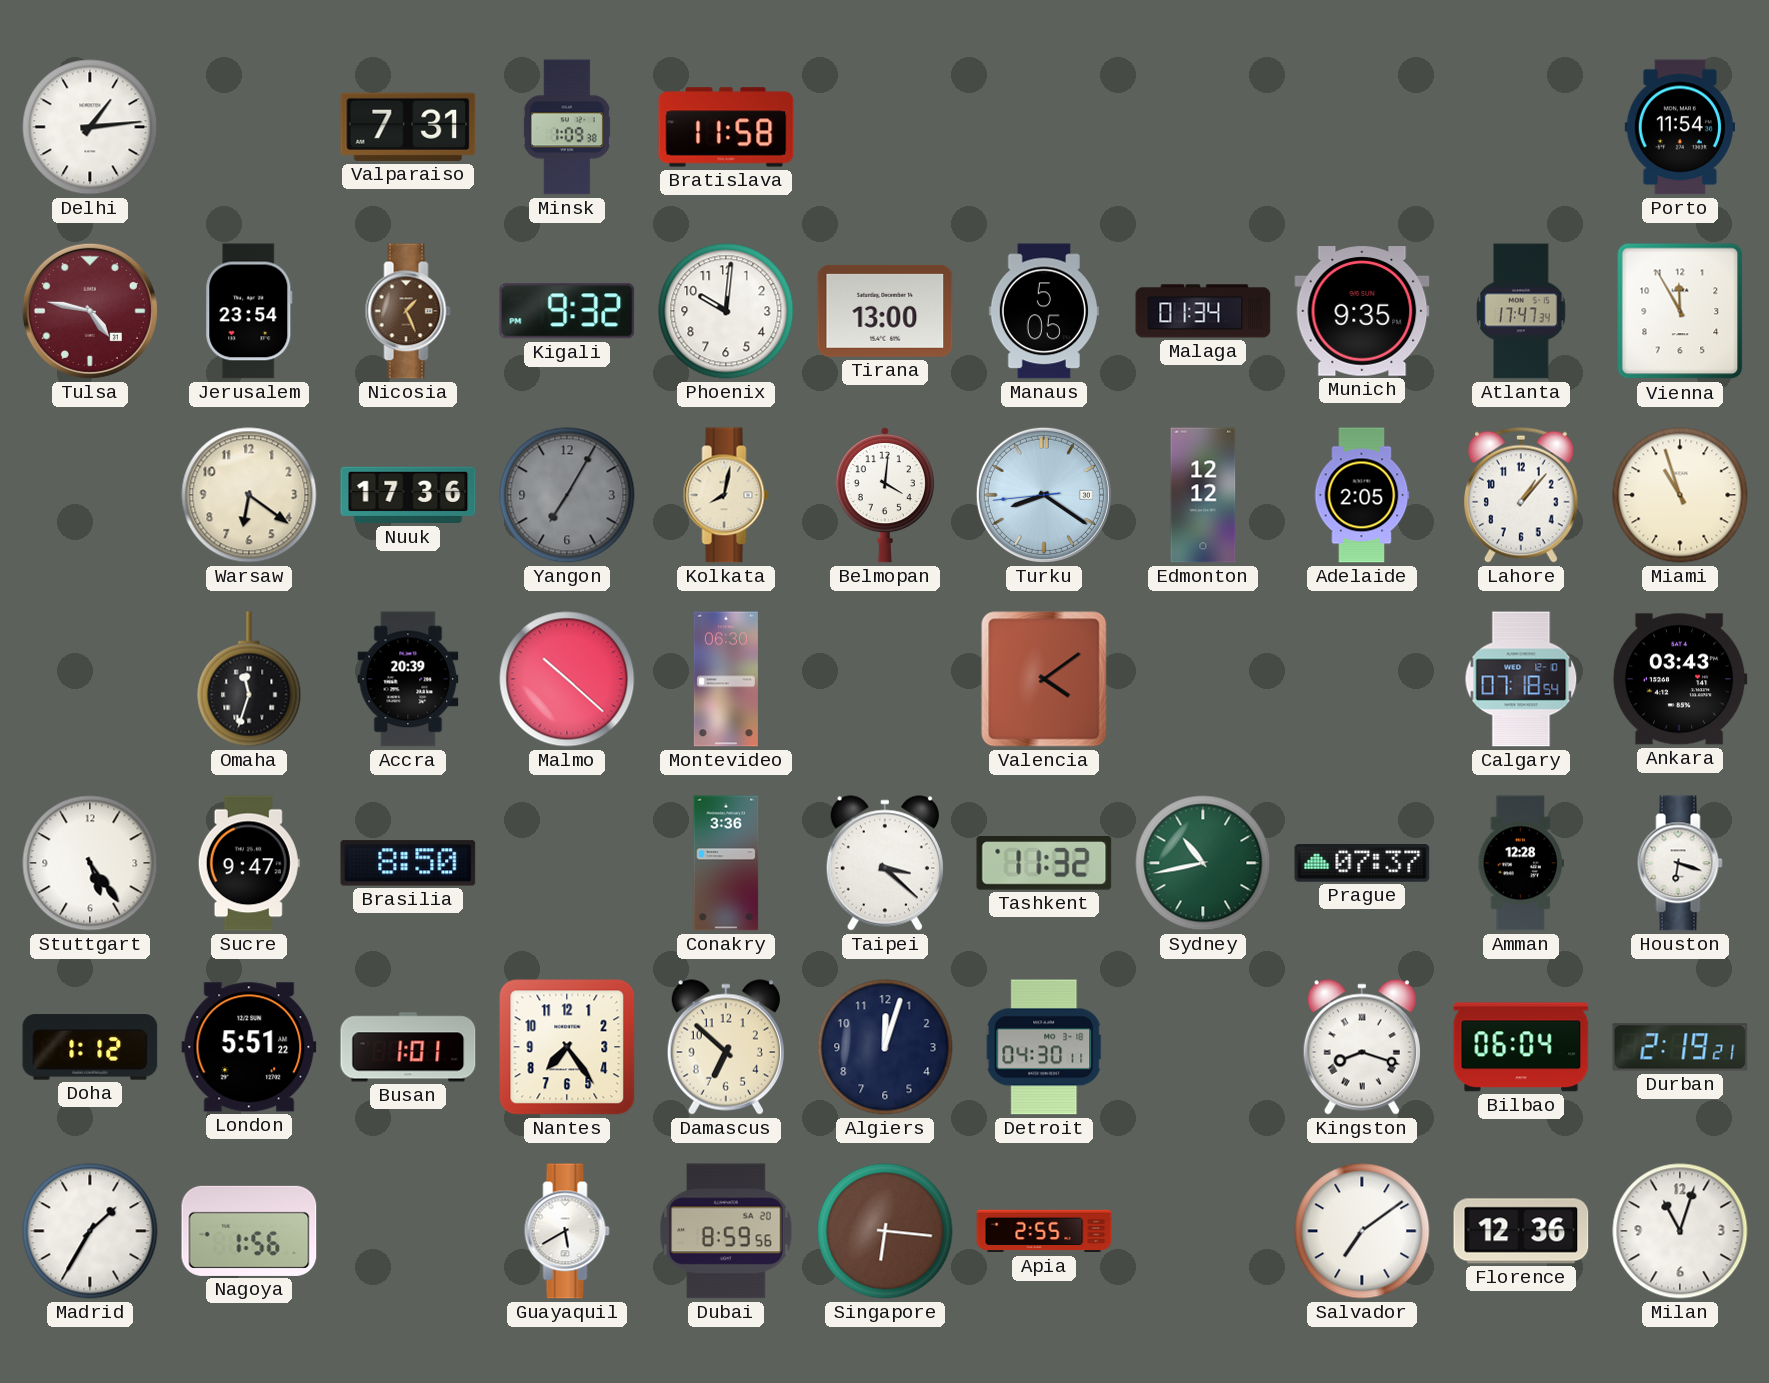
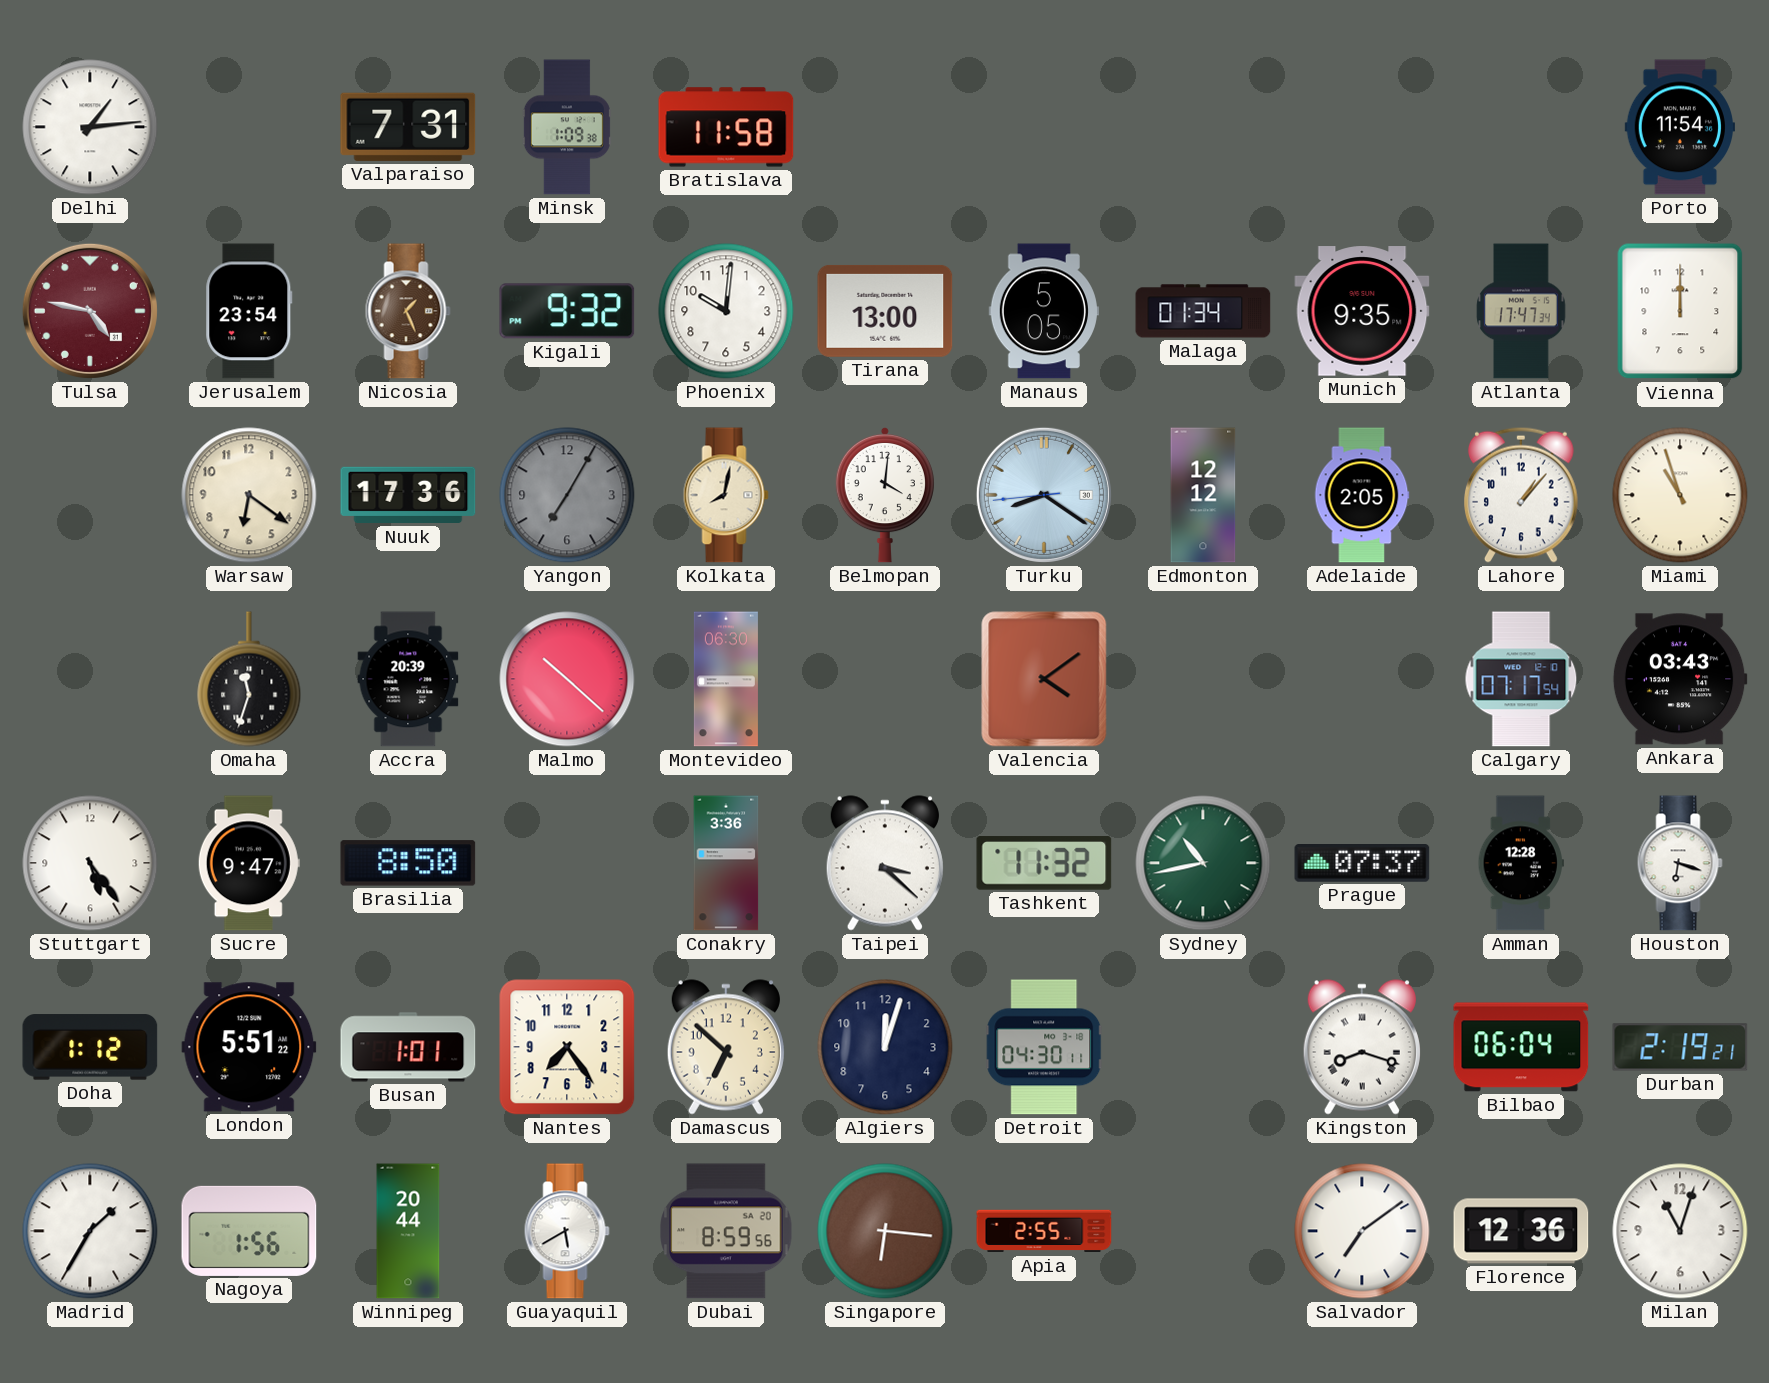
Vienna: 11:55 -> 12:00
Calgary: 07:18 -> 07:17
Winnipeg: none -> 20:44
